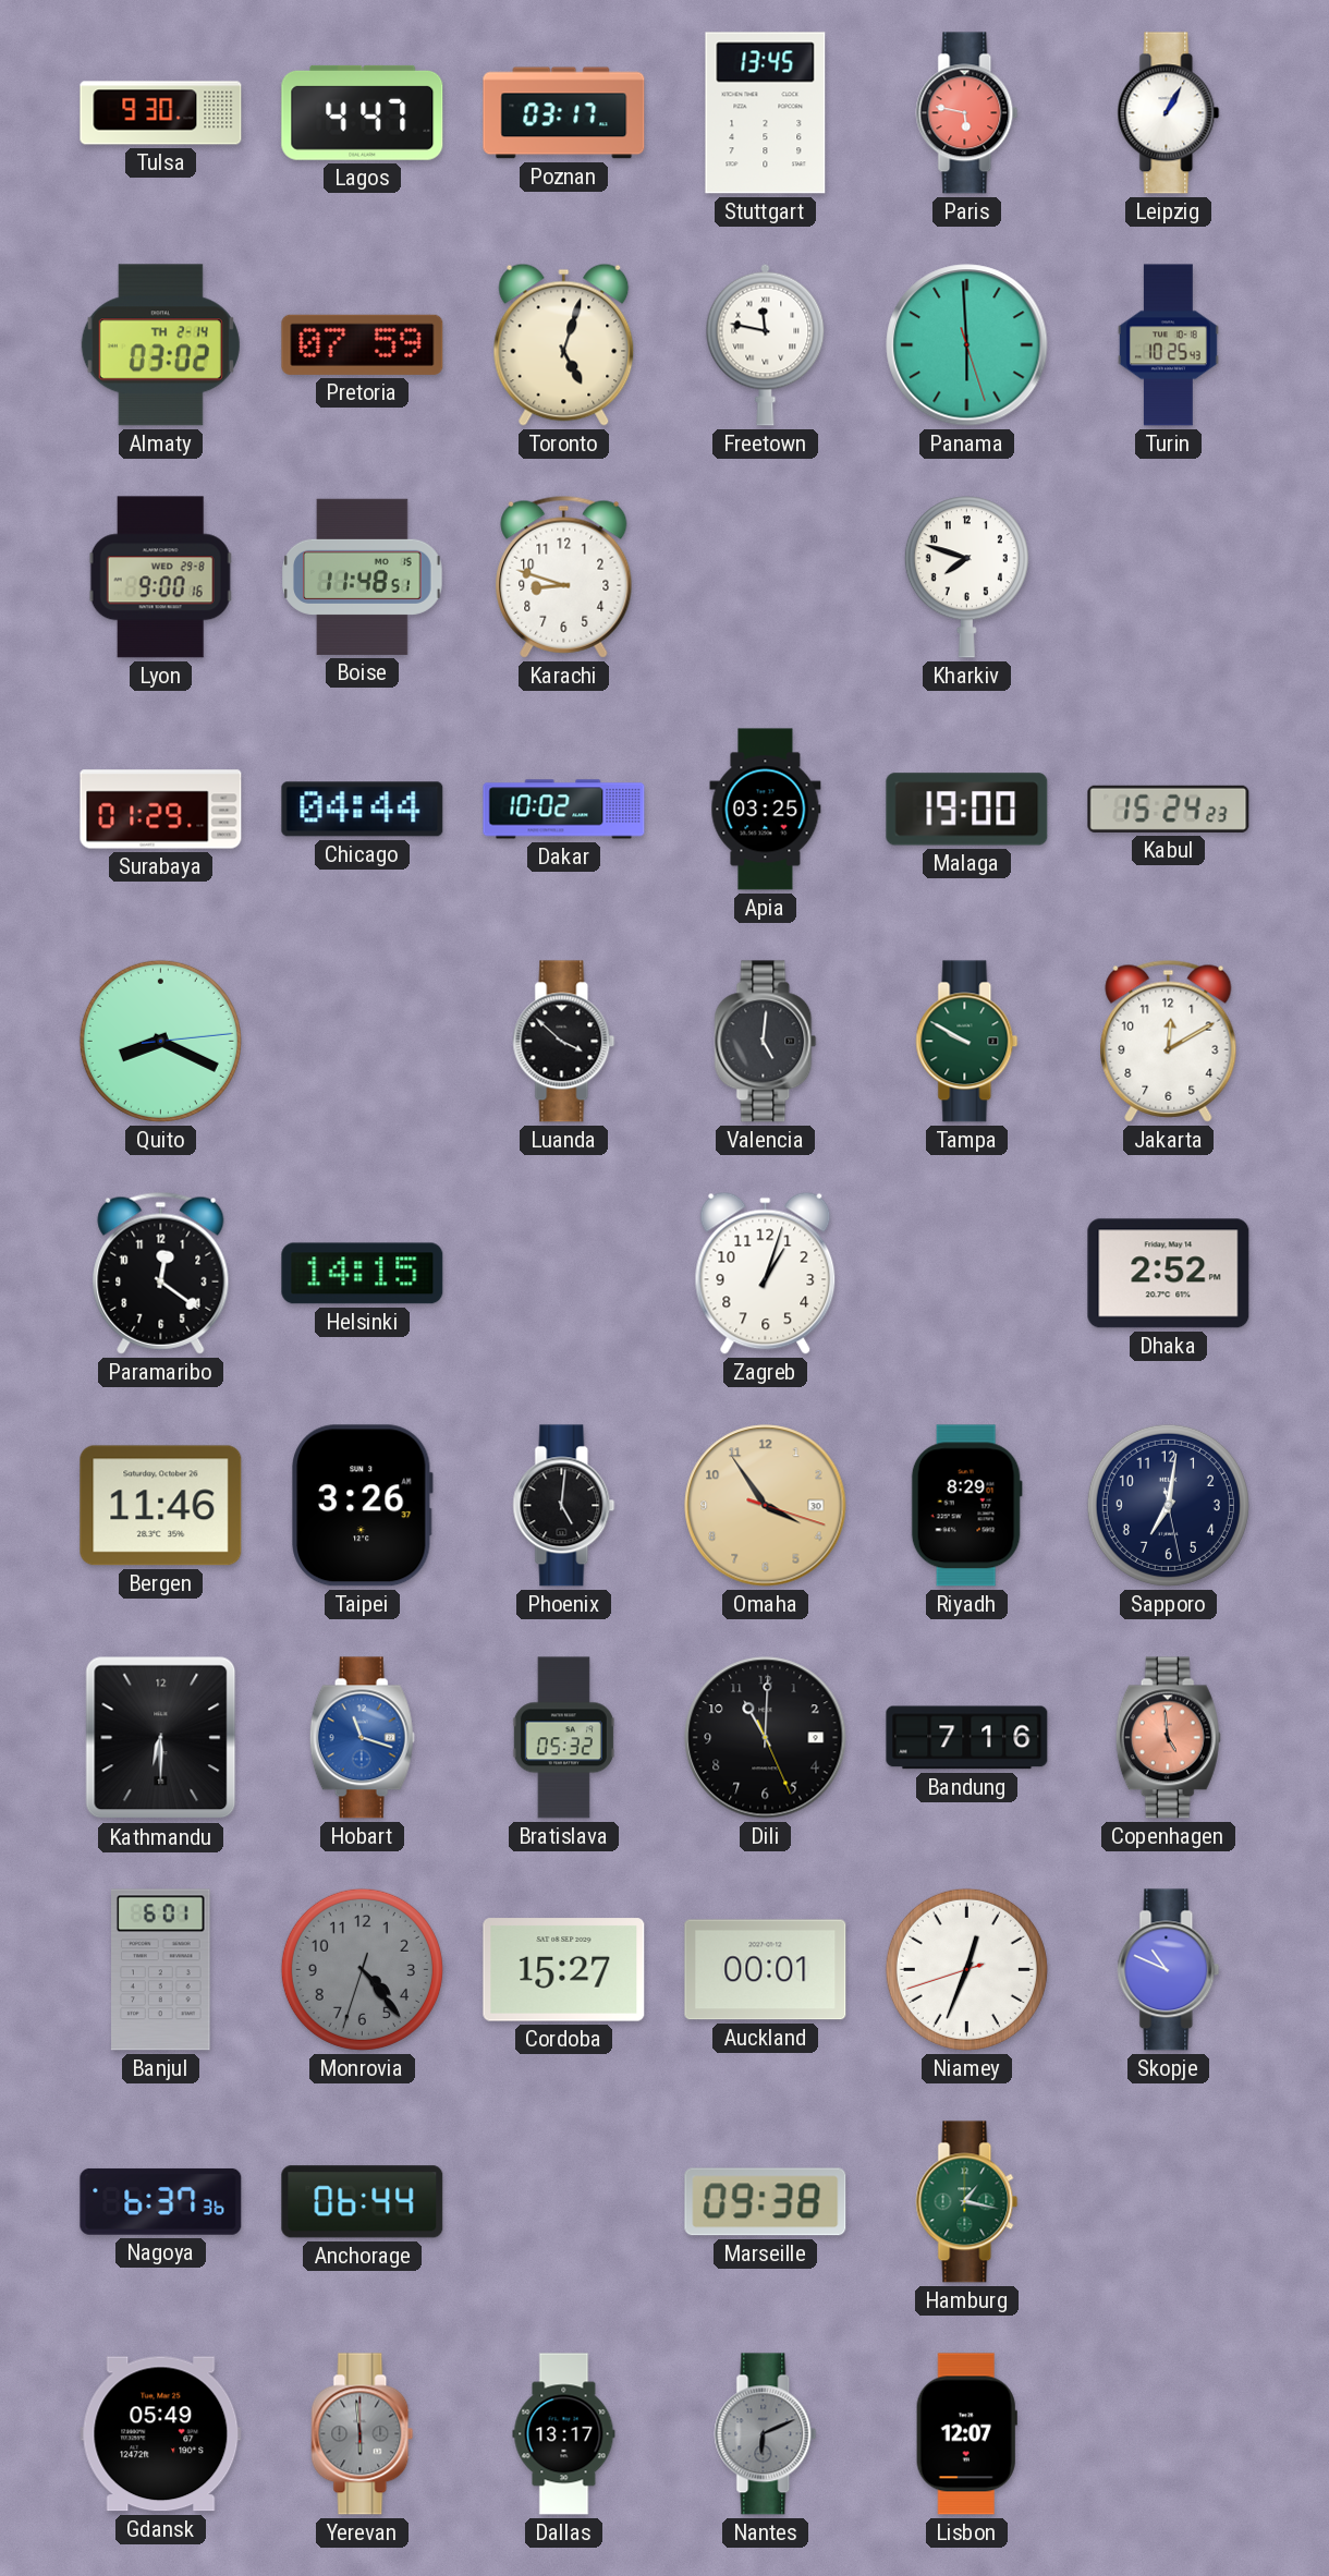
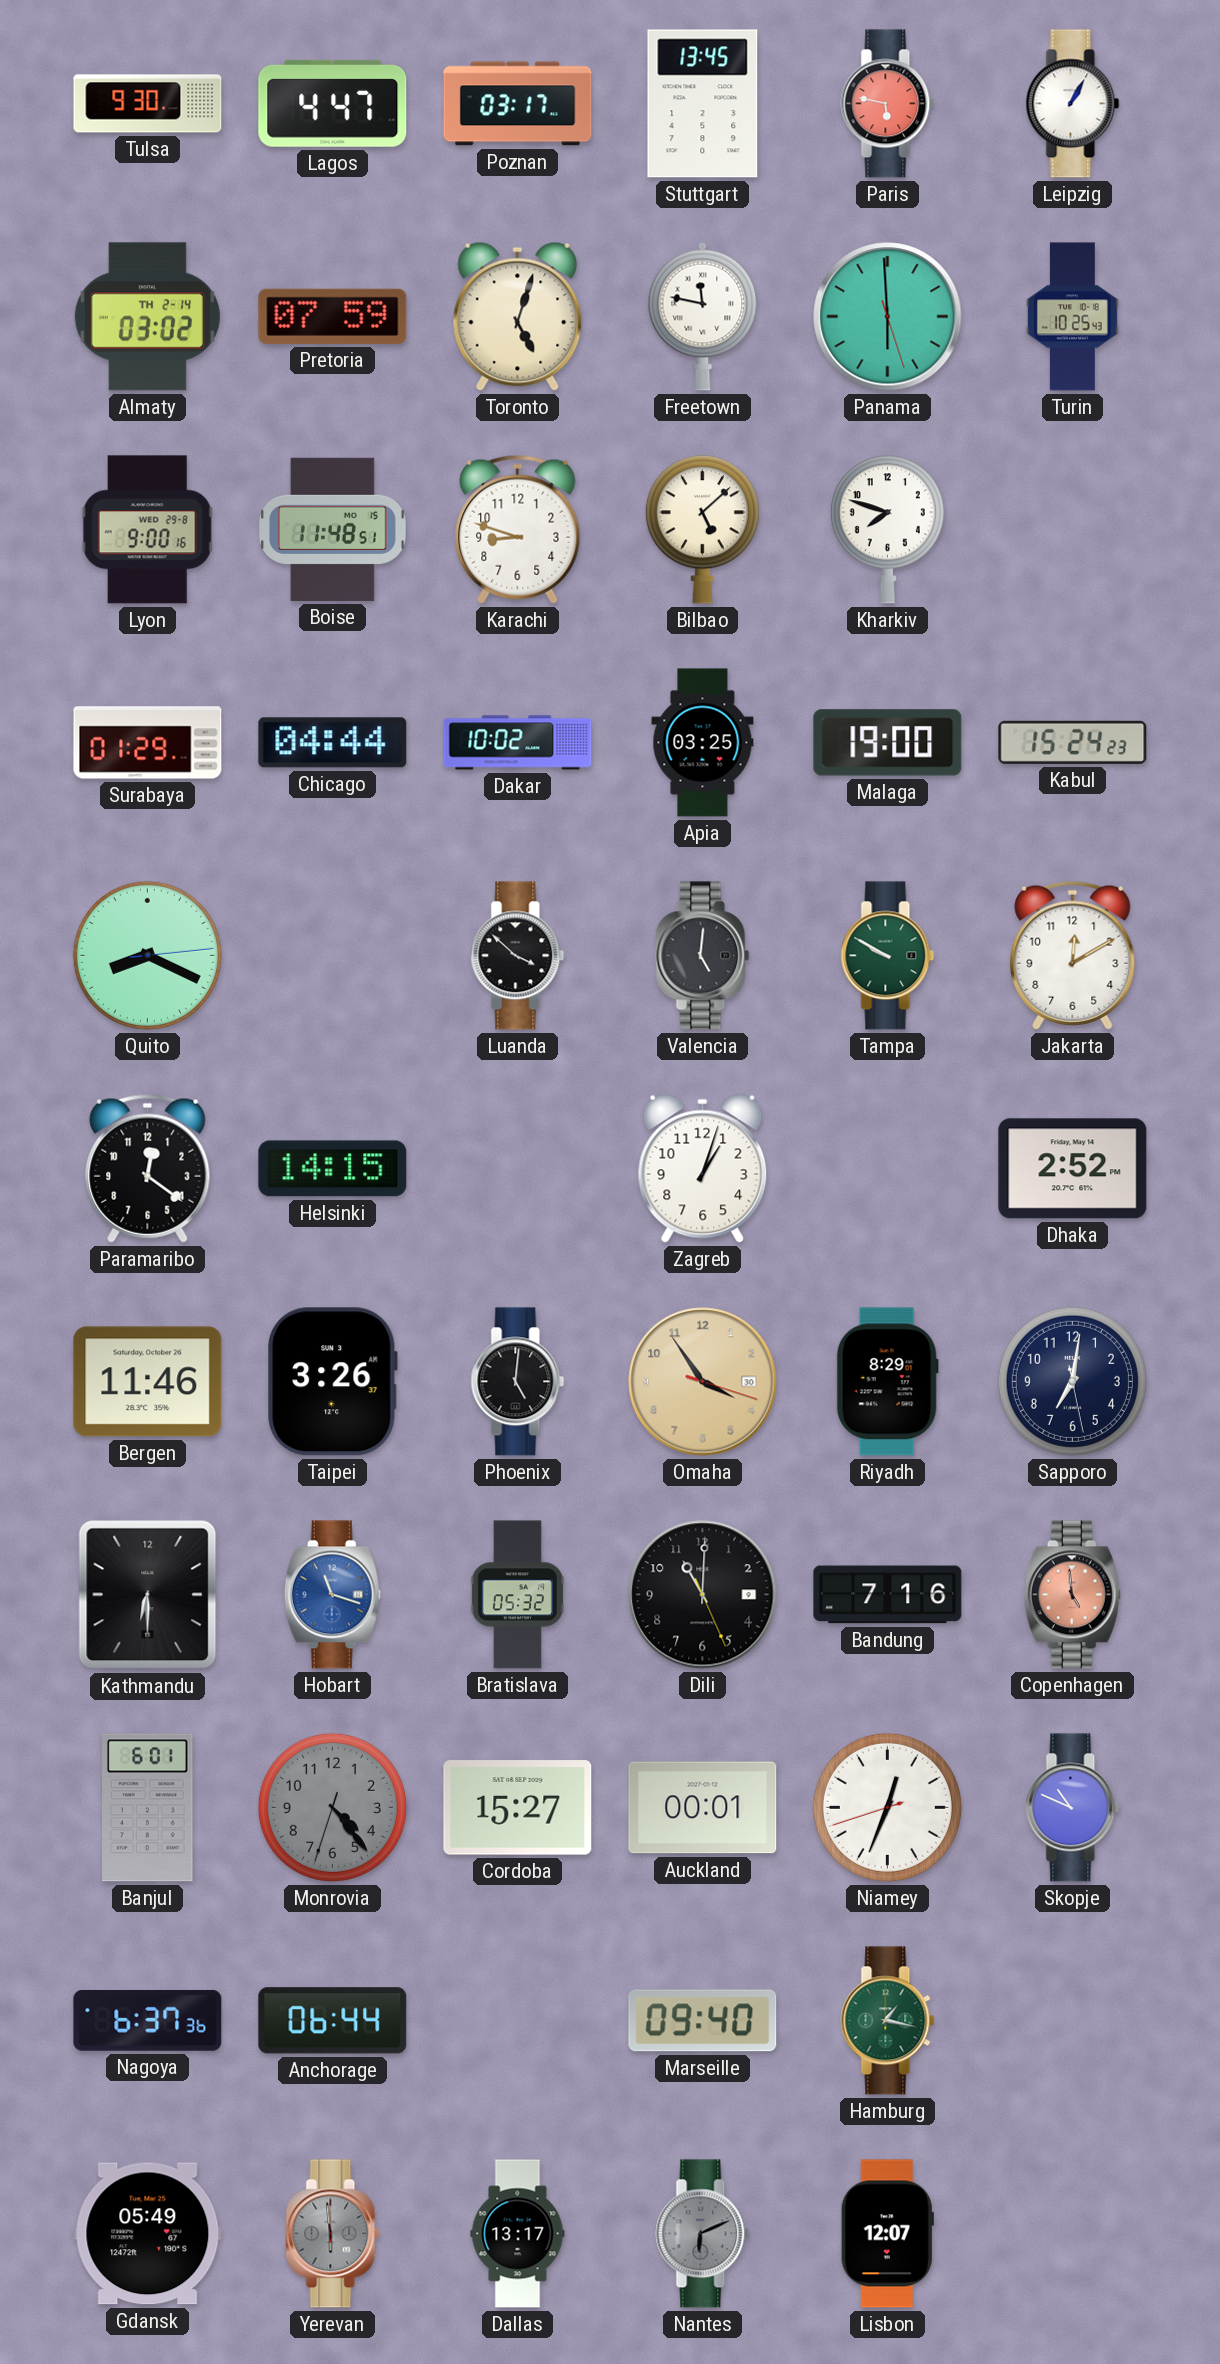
Bilbao: none -> 5:08
Marseille: 09:38 -> 09:40
